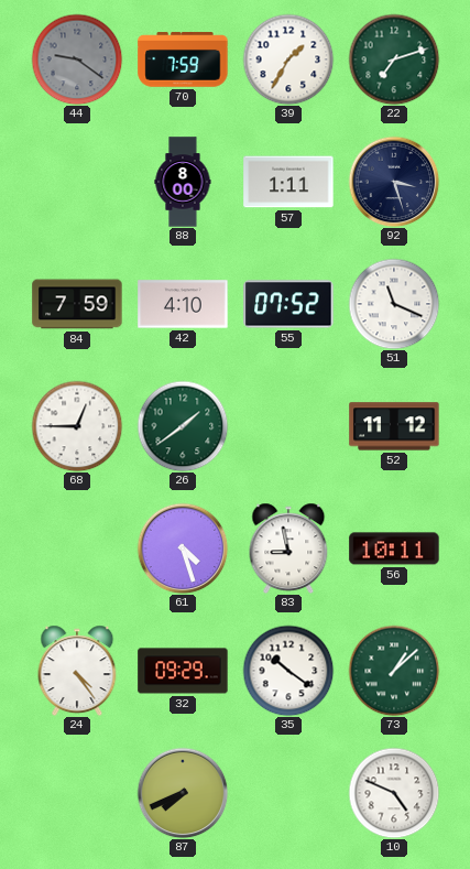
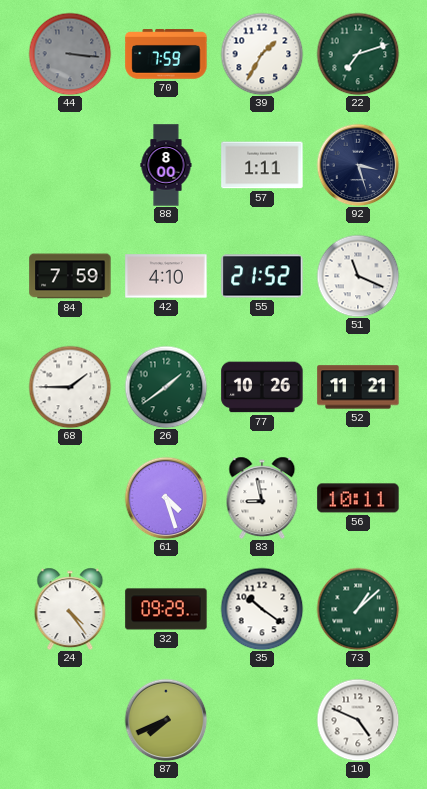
44: 9:21 -> 3:16
55: 07:52 -> 21:52
68: 12:45 -> 1:45
77: none -> 10:26
52: 11:12 -> 11:21
